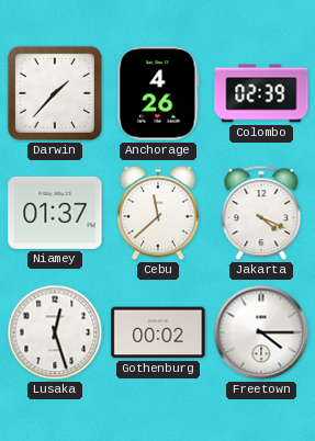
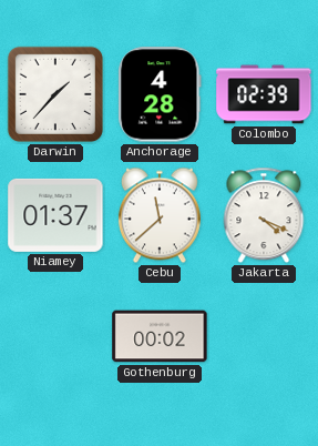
Anchorage: 4:26 -> 4:28
Lusaka: 12:27 -> none
Freetown: 4:15 -> none
